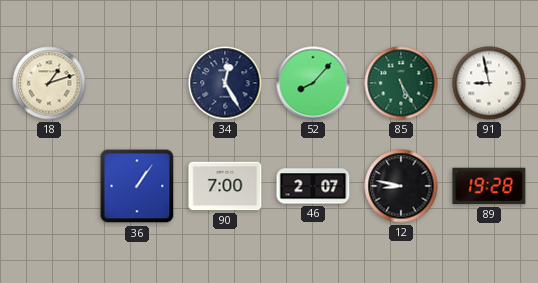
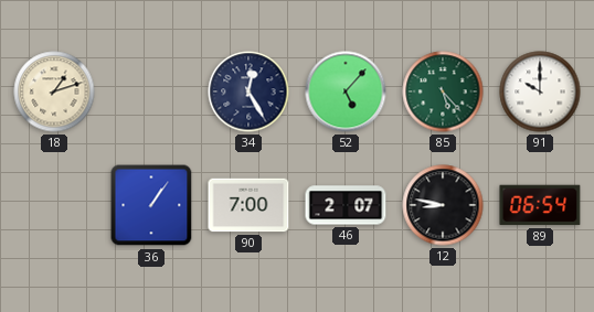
52: 8:07 -> 5:07
85: 5:25 -> 5:23
91: 8:58 -> 10:00
89: 19:28 -> 06:54
